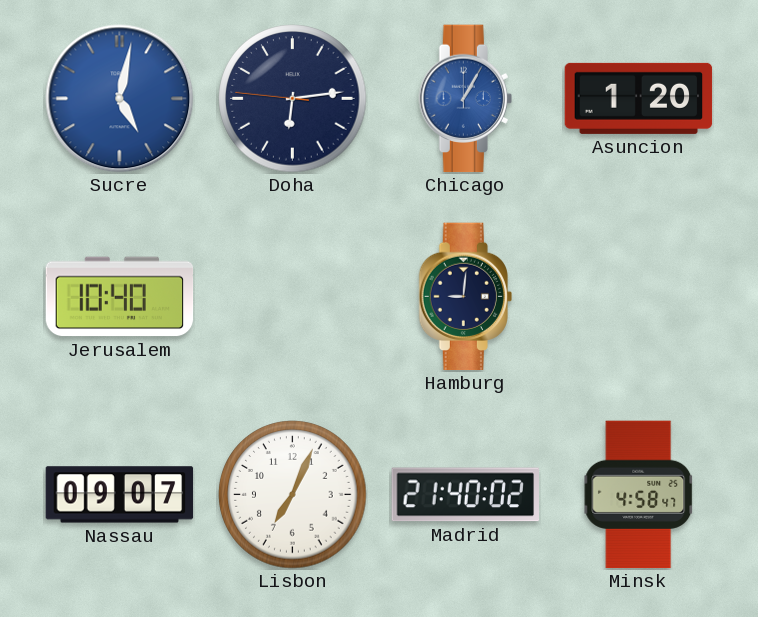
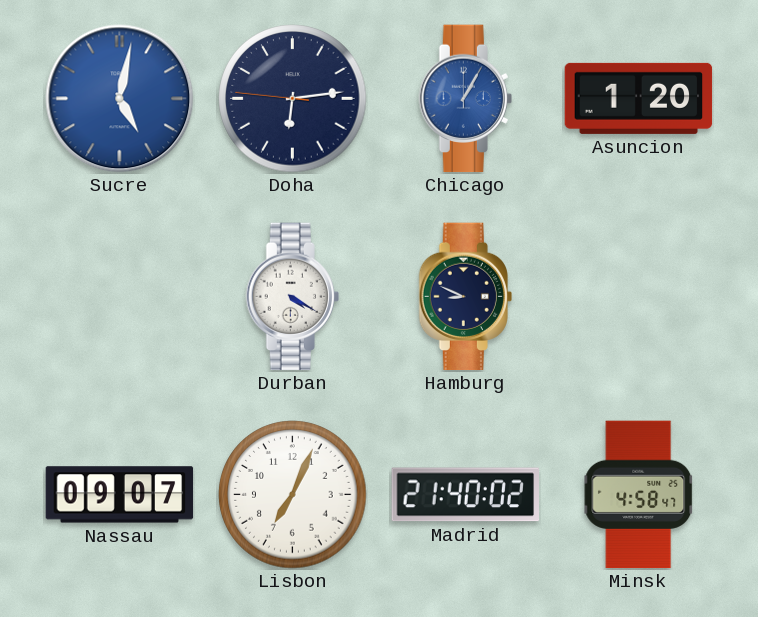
Jerusalem: 10:40 -> none
Durban: none -> 4:20
Hamburg: 9:01 -> 8:49
